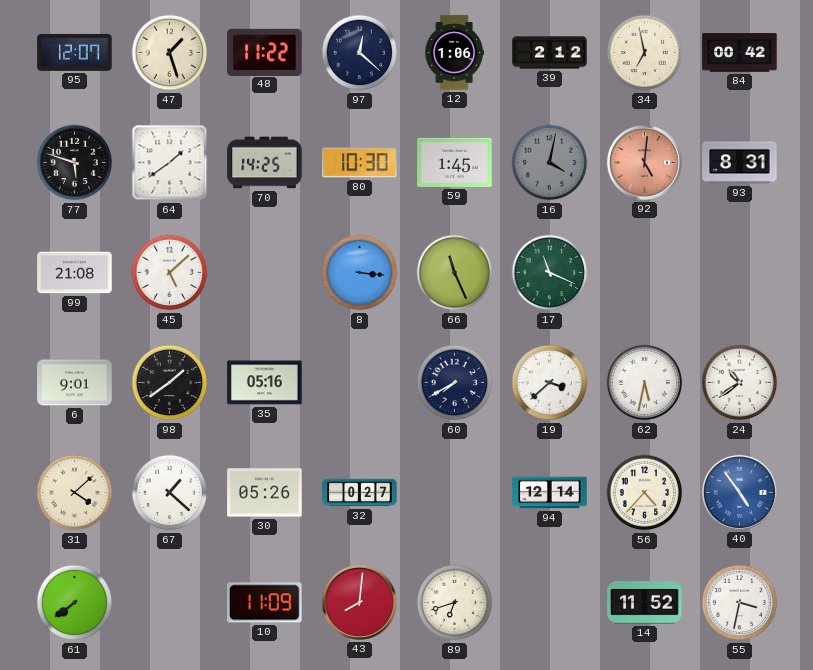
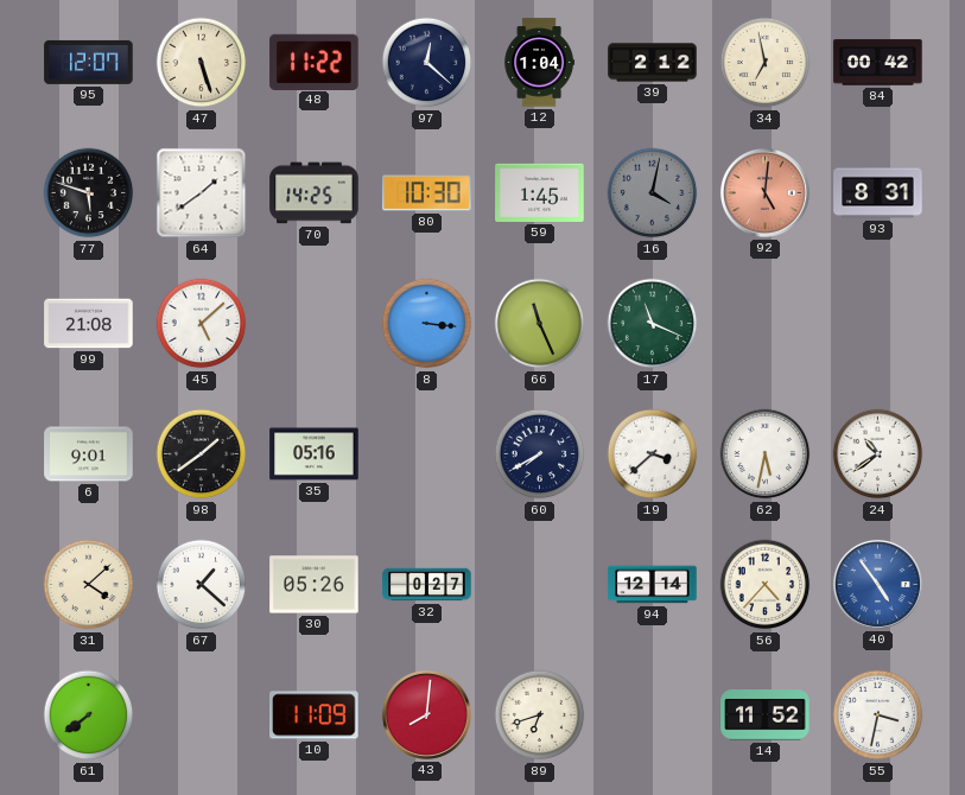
47: 1:27 -> 5:27
12: 1:06 -> 1:04
